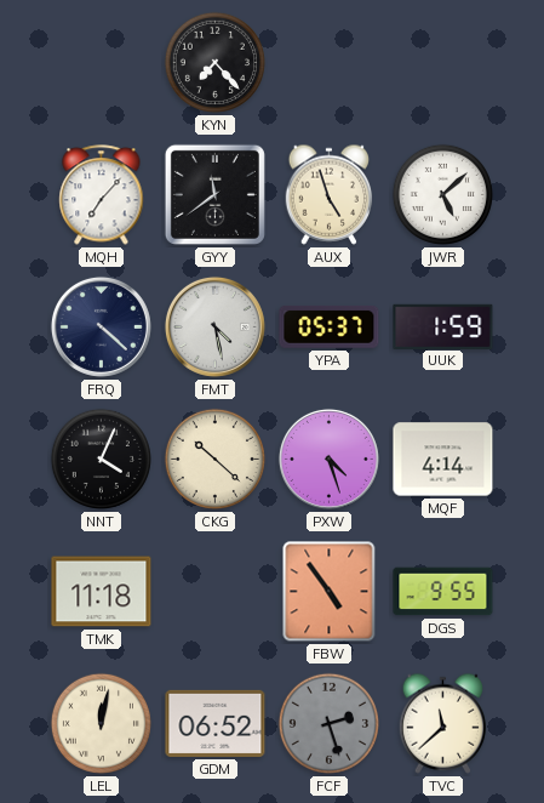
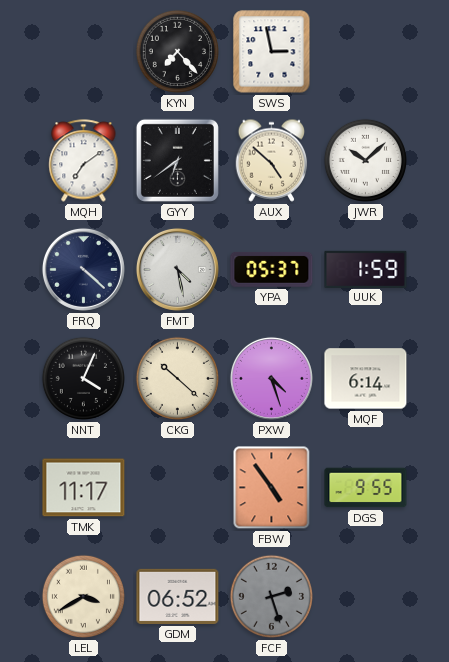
SWS: none -> 2:58
MQH: 7:07 -> 7:09
GYY: 11:39 -> 6:39
AUX: 4:57 -> 4:52
JWR: 5:08 -> 10:08
MQF: 4:14 -> 6:14
TMK: 11:18 -> 11:17
LEL: 12:02 -> 3:40
TVC: 11:38 -> none
